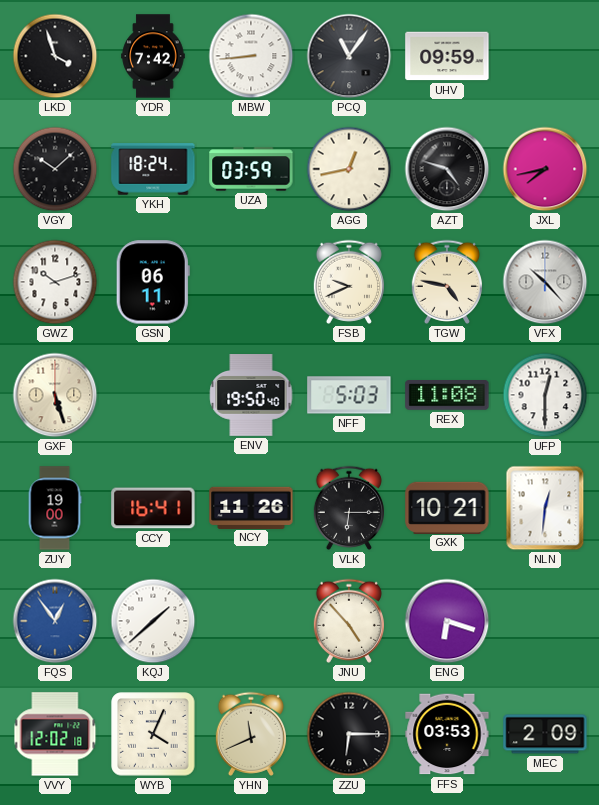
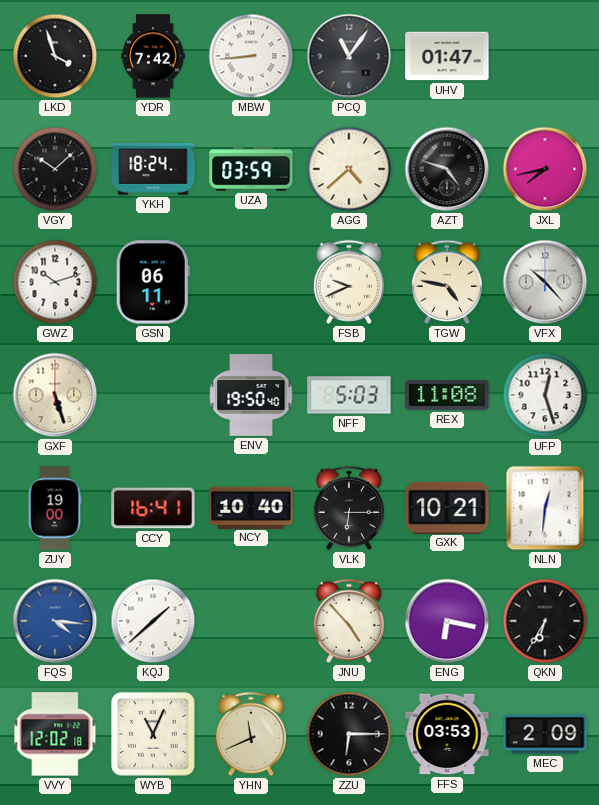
UHV: 09:59 -> 01:47
AGG: 12:43 -> 4:38
UFP: 12:30 -> 12:27
NCY: 11:26 -> 10:40
FQS: 12:54 -> 4:16
ENG: 6:18 -> 6:17
QKN: none -> 6:35
WYB: 4:04 -> 11:04
